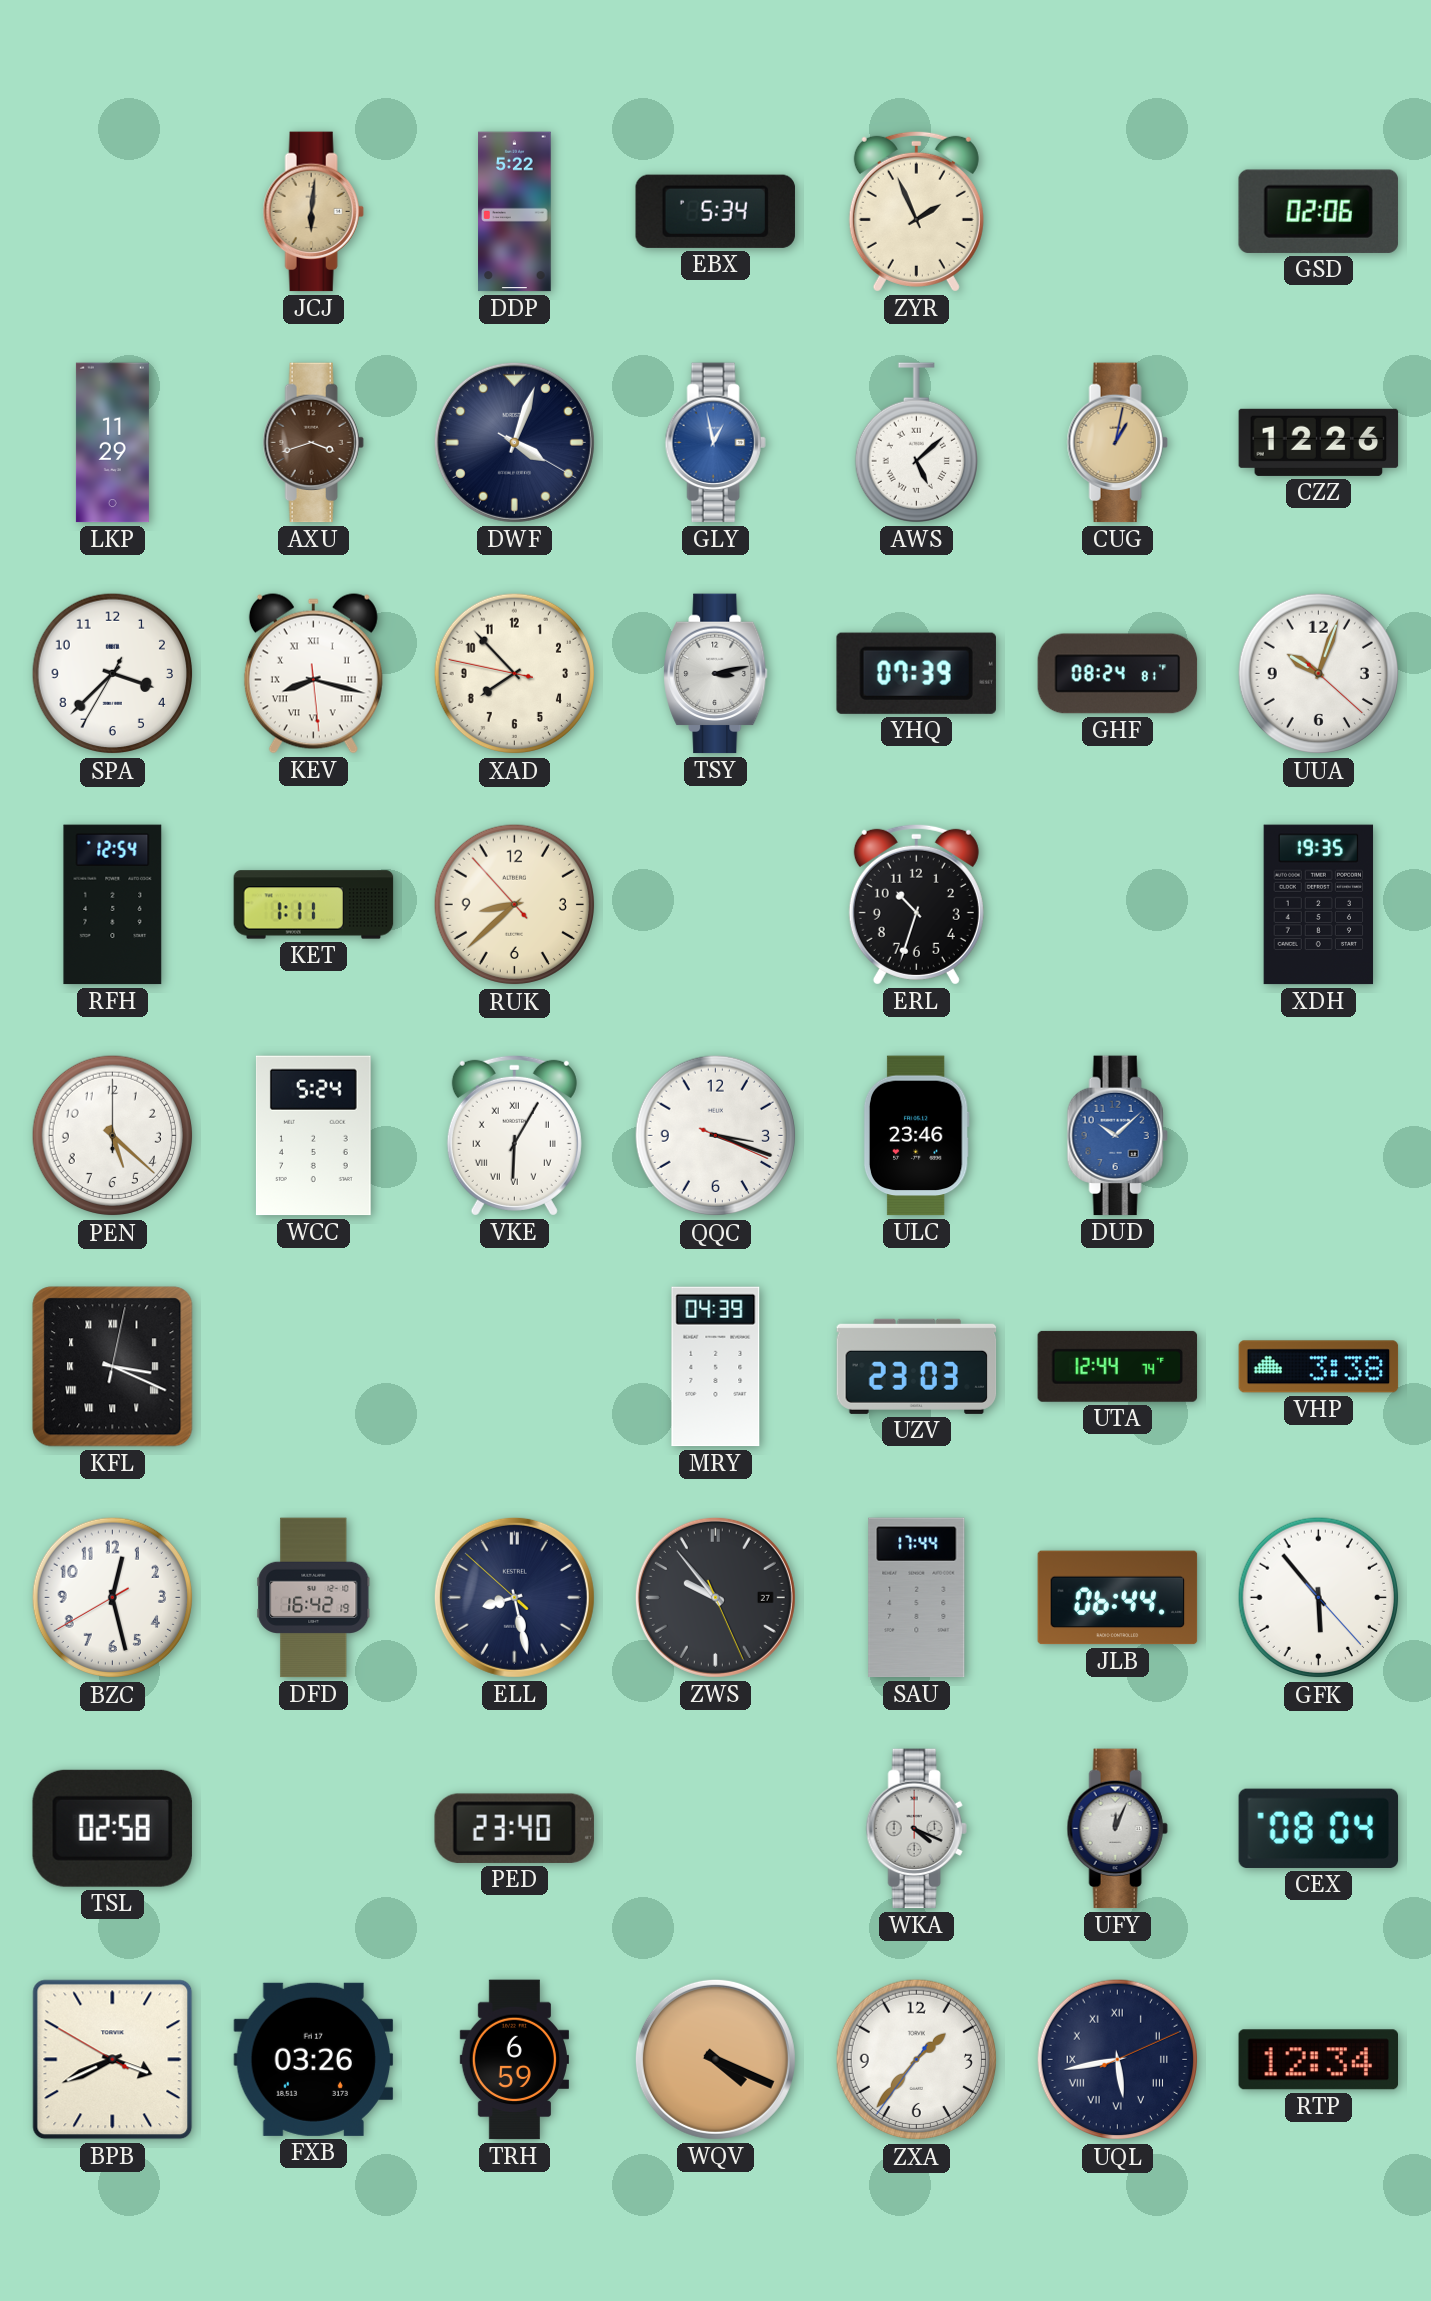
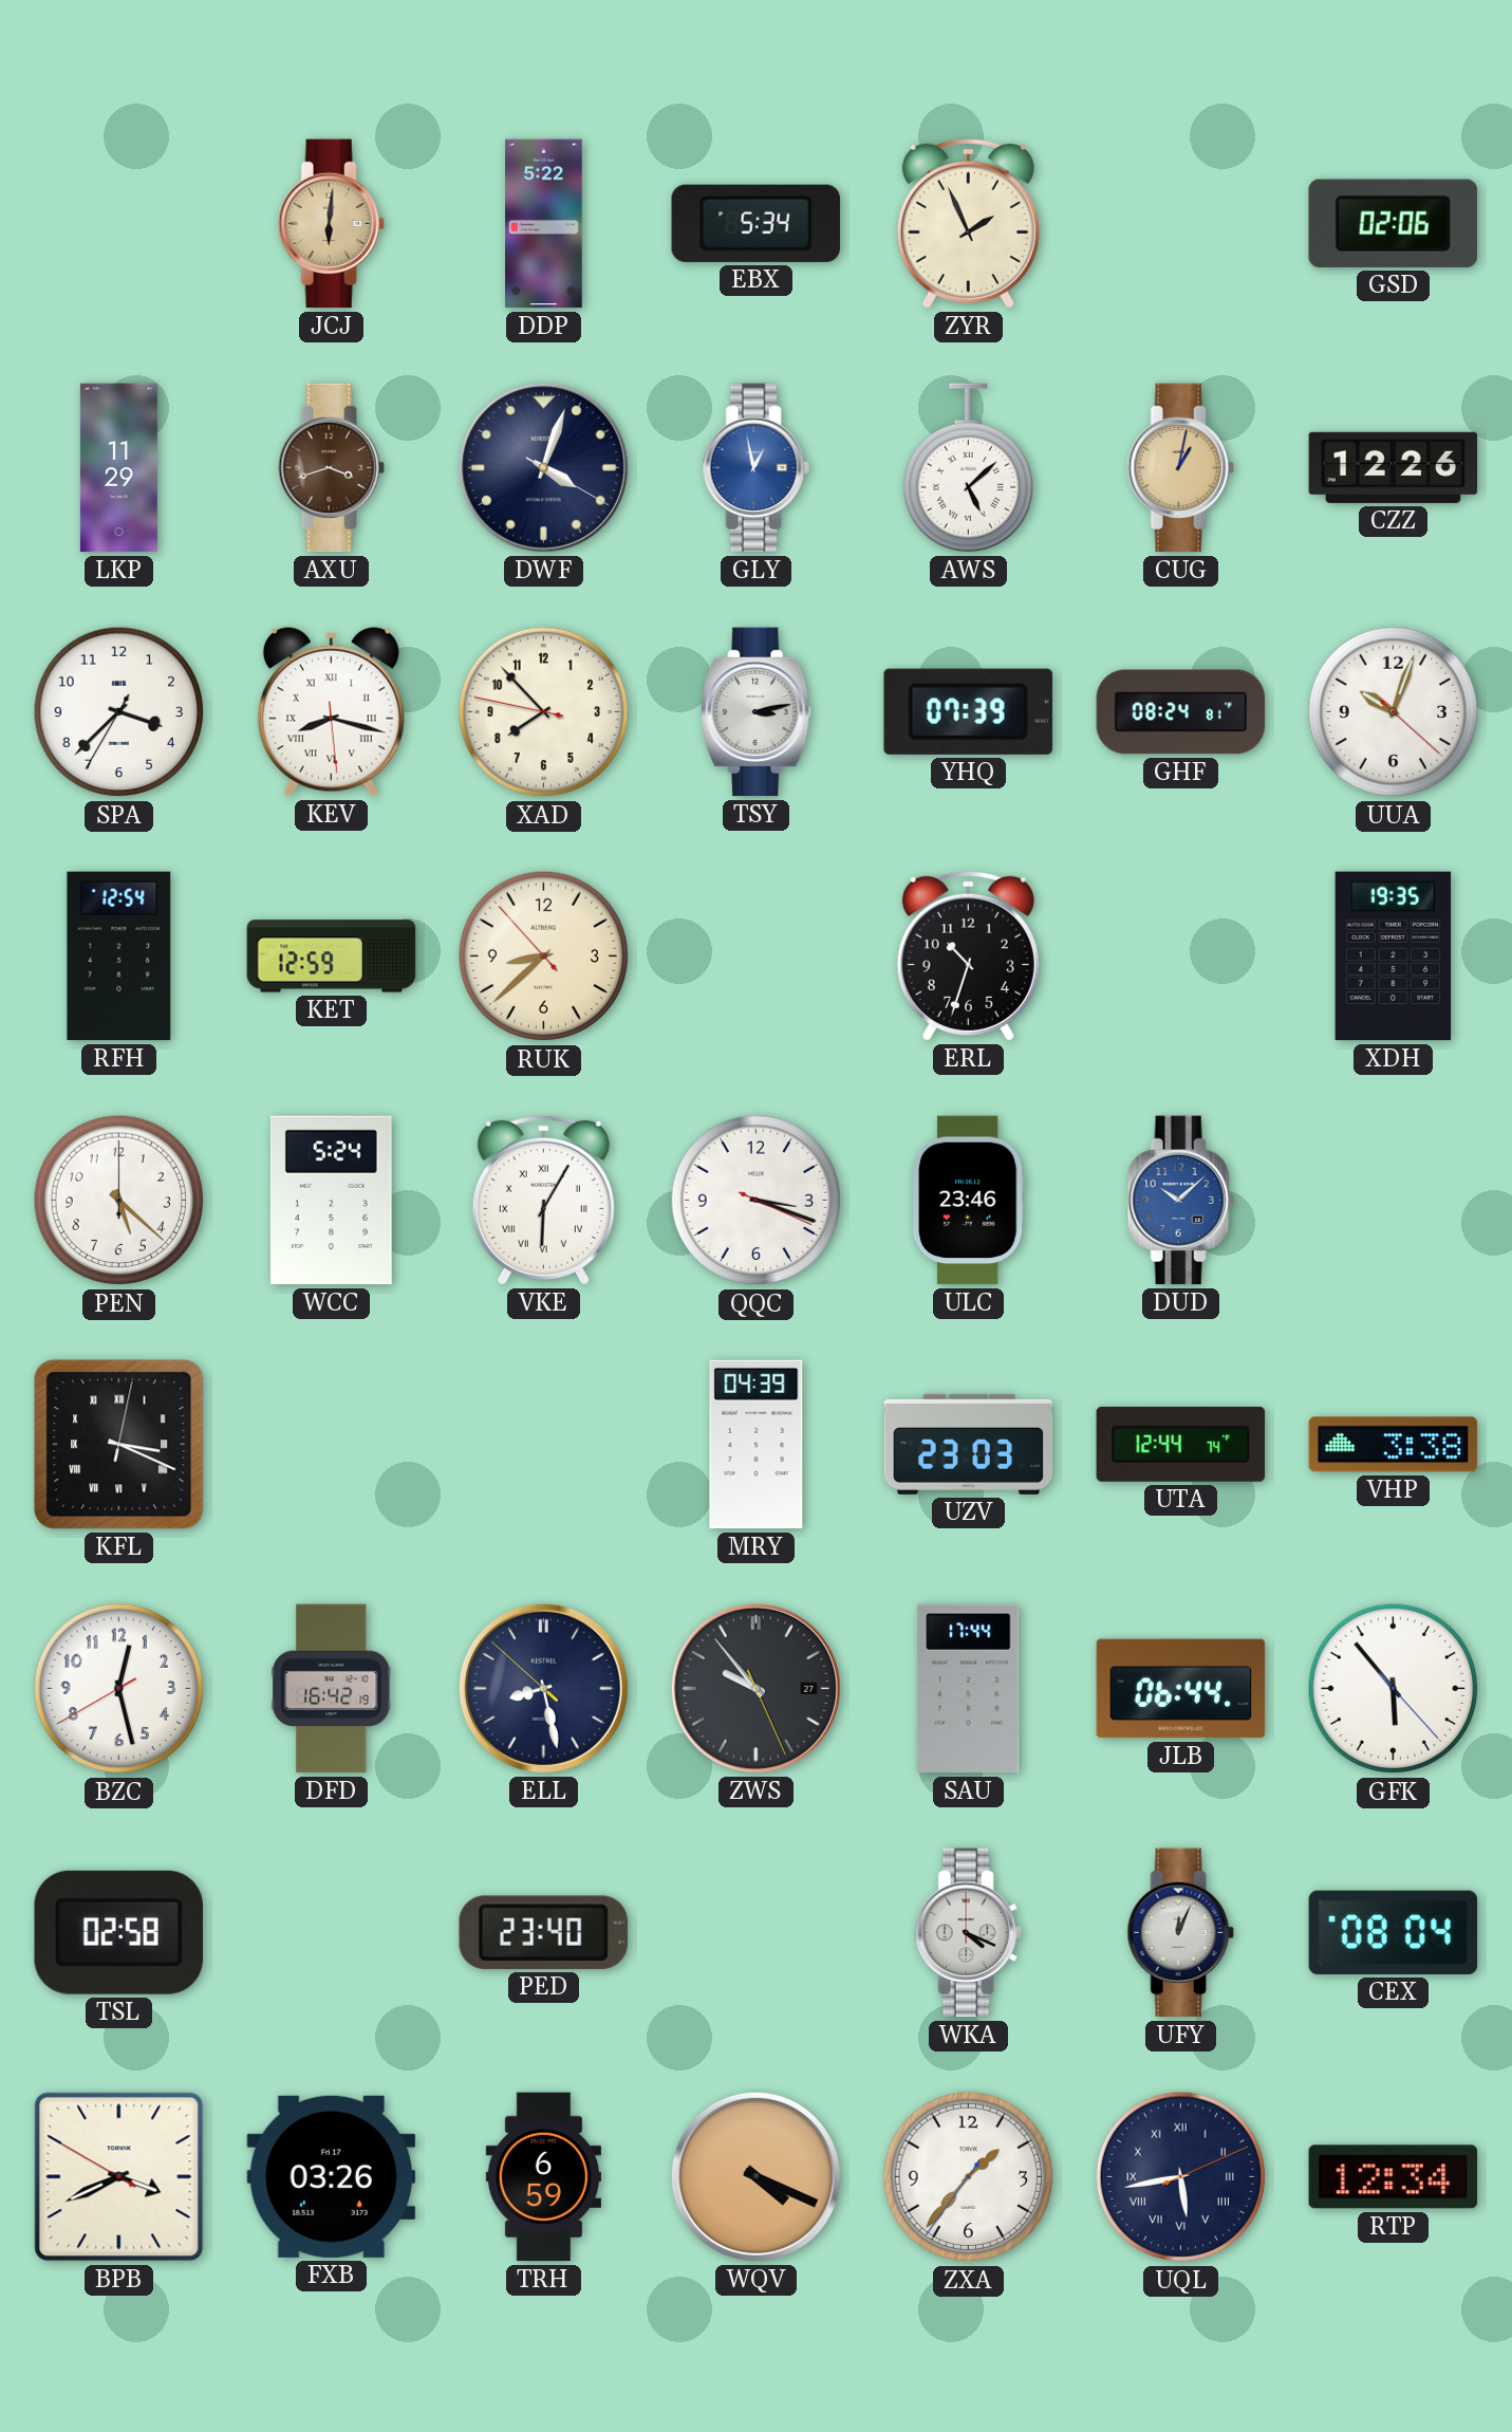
KET: 1:11 -> 12:59
